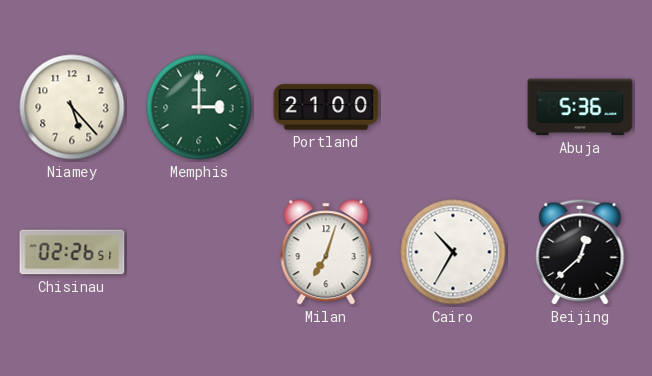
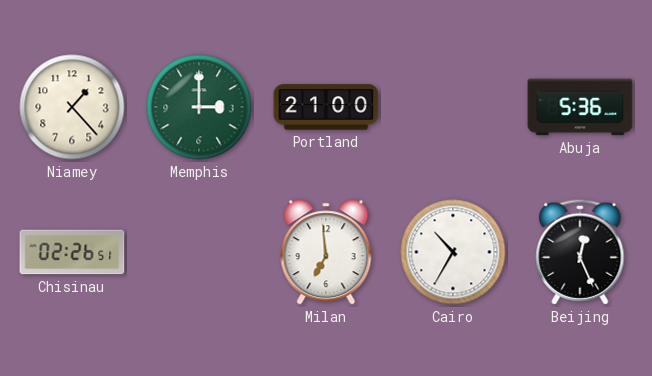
Niamey: 5:23 -> 1:23
Milan: 7:03 -> 6:59
Beijing: 12:38 -> 12:26
